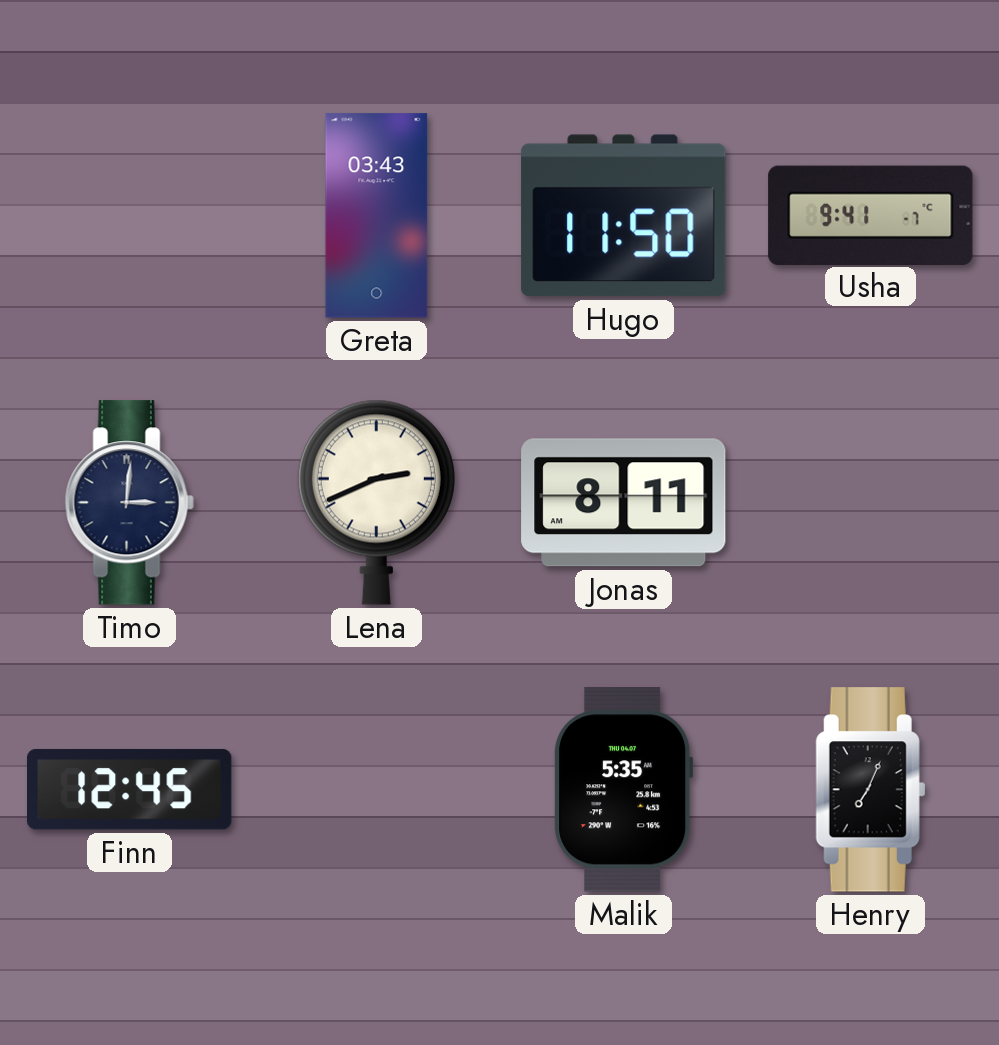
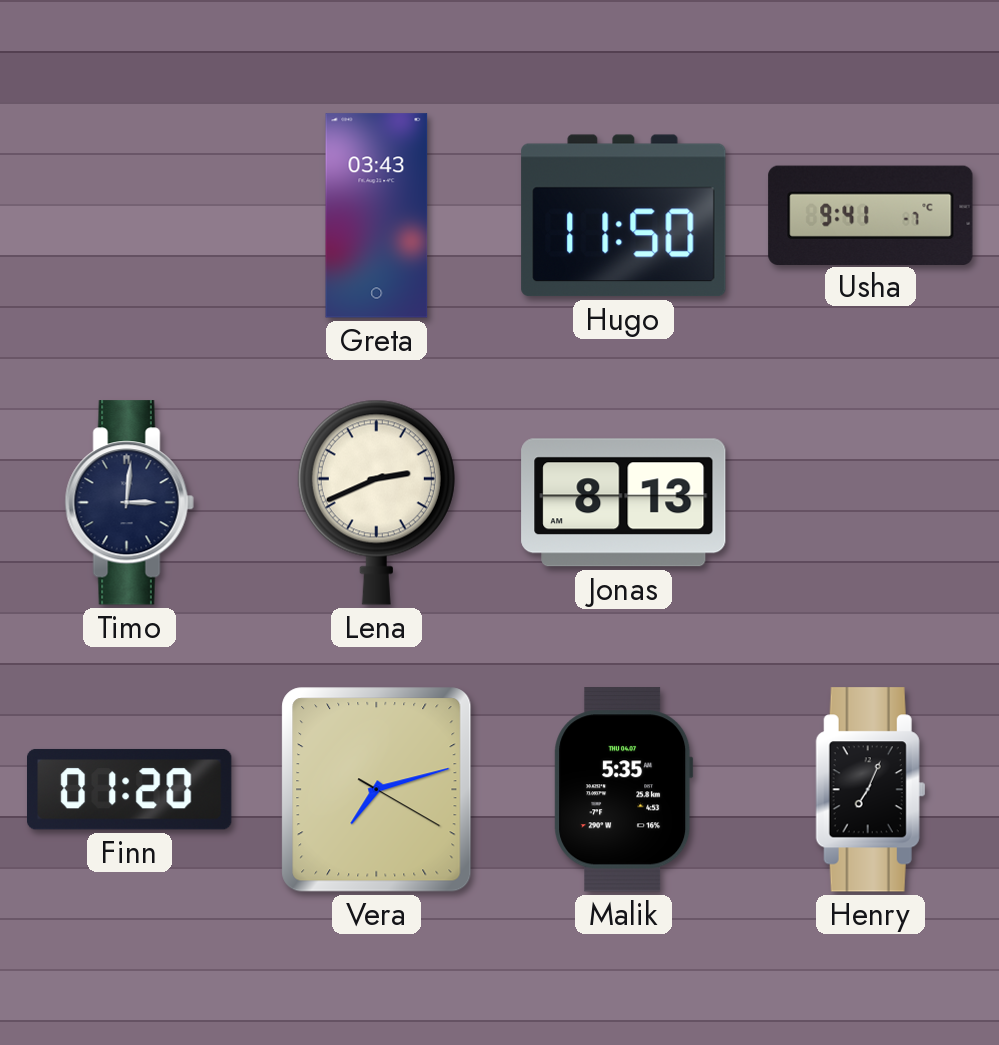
Jonas: 8:11 -> 8:13
Finn: 12:45 -> 01:20
Vera: none -> 7:12
